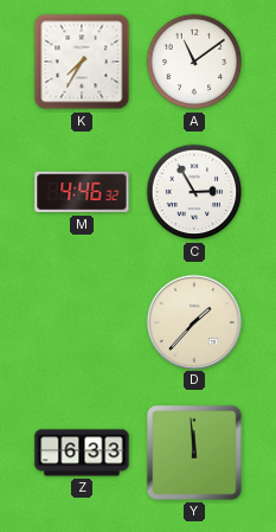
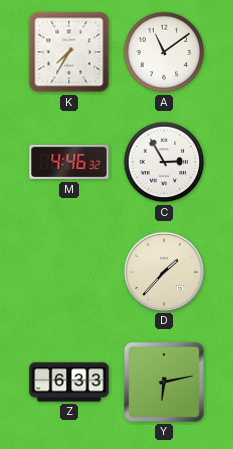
Y: 11:59 -> 6:13
